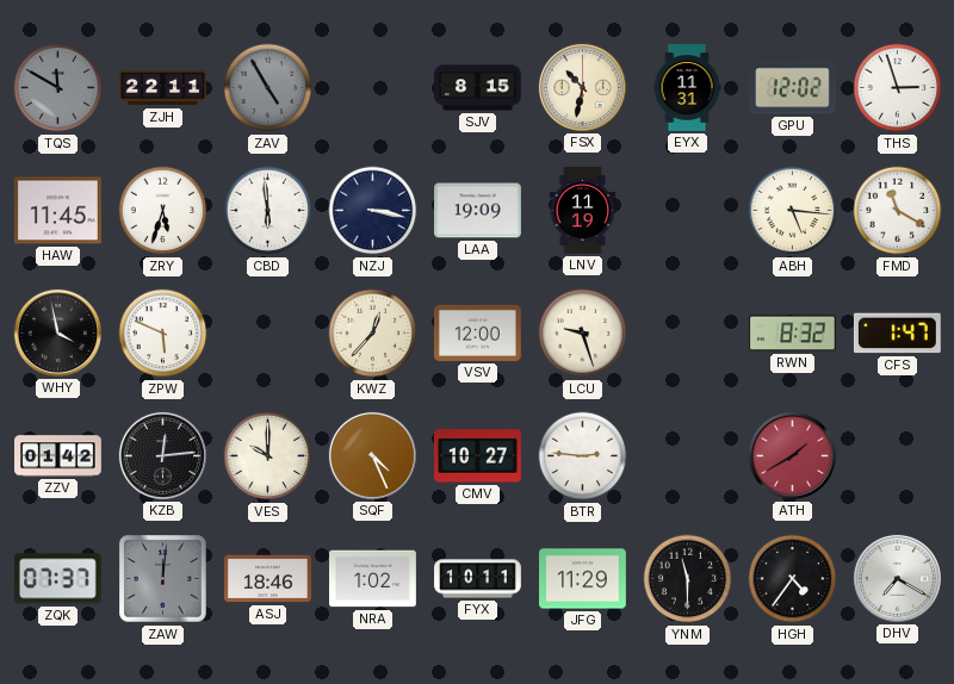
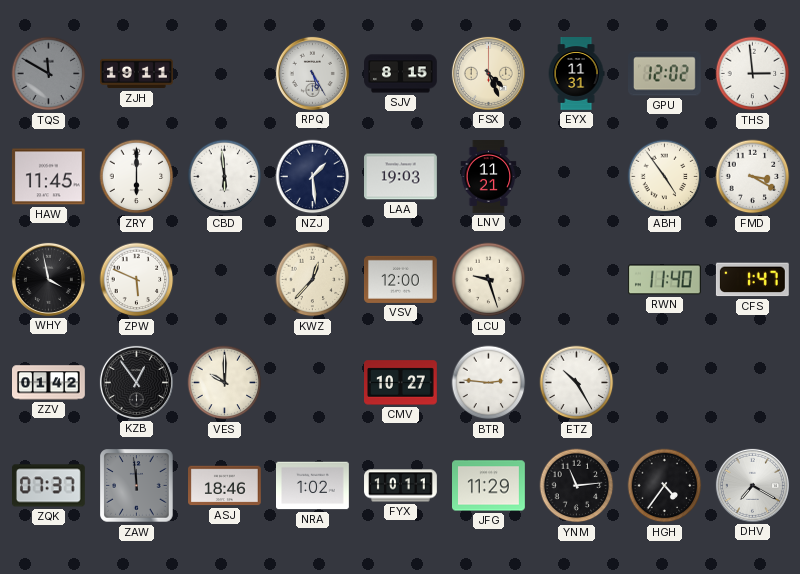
ZJH: 22:11 -> 19:11
ZAV: 4:55 -> none
RPQ: none -> 5:25
FSX: 10:32 -> 4:26
THS: 2:57 -> 2:59
ZRY: 5:33 -> 6:00
NZJ: 3:17 -> 1:29
LAA: 19:09 -> 19:03
LNV: 11:19 -> 11:21
ABH: 5:16 -> 4:54
FMD: 11:20 -> 3:20
RWN: 8:32 -> 11:40
KZB: 12:14 -> 12:54
SQF: 4:26 -> none
ETZ: none -> 10:25
ATH: 1:40 -> none
ZAW: 12:01 -> 11:59
YNM: 11:30 -> 11:14
